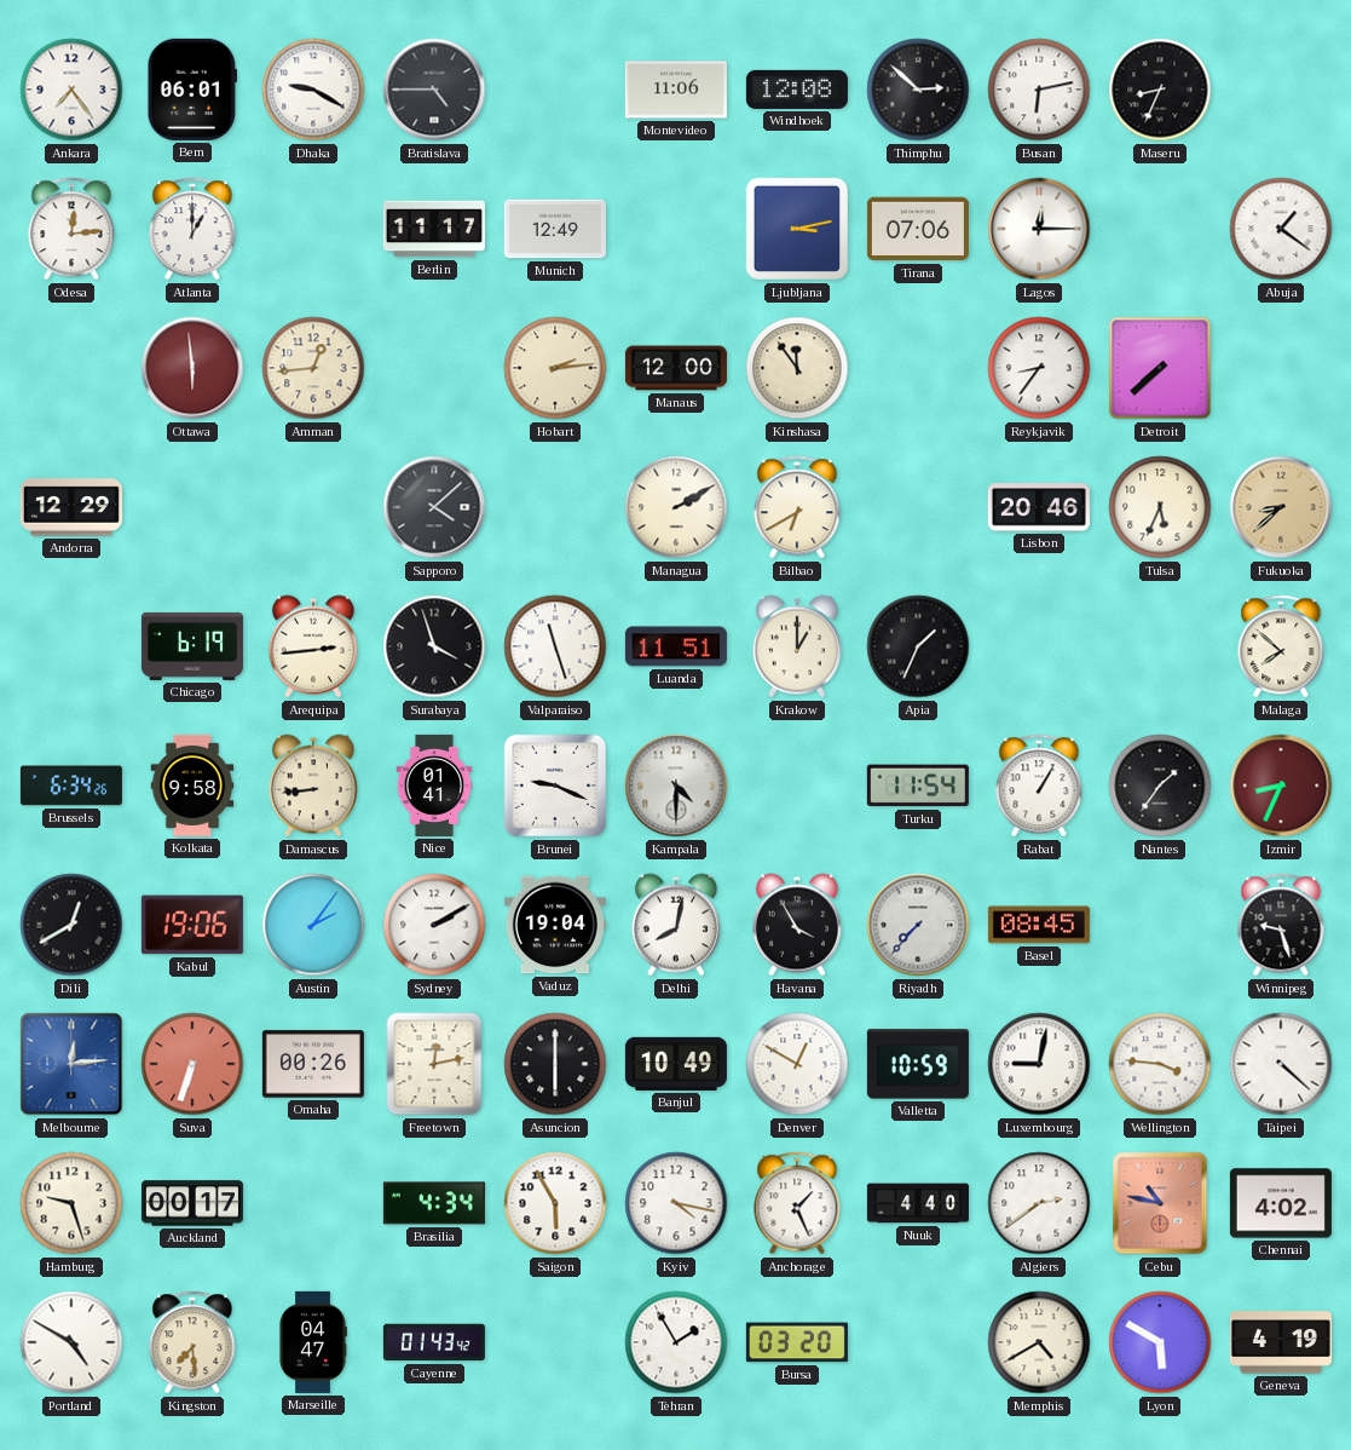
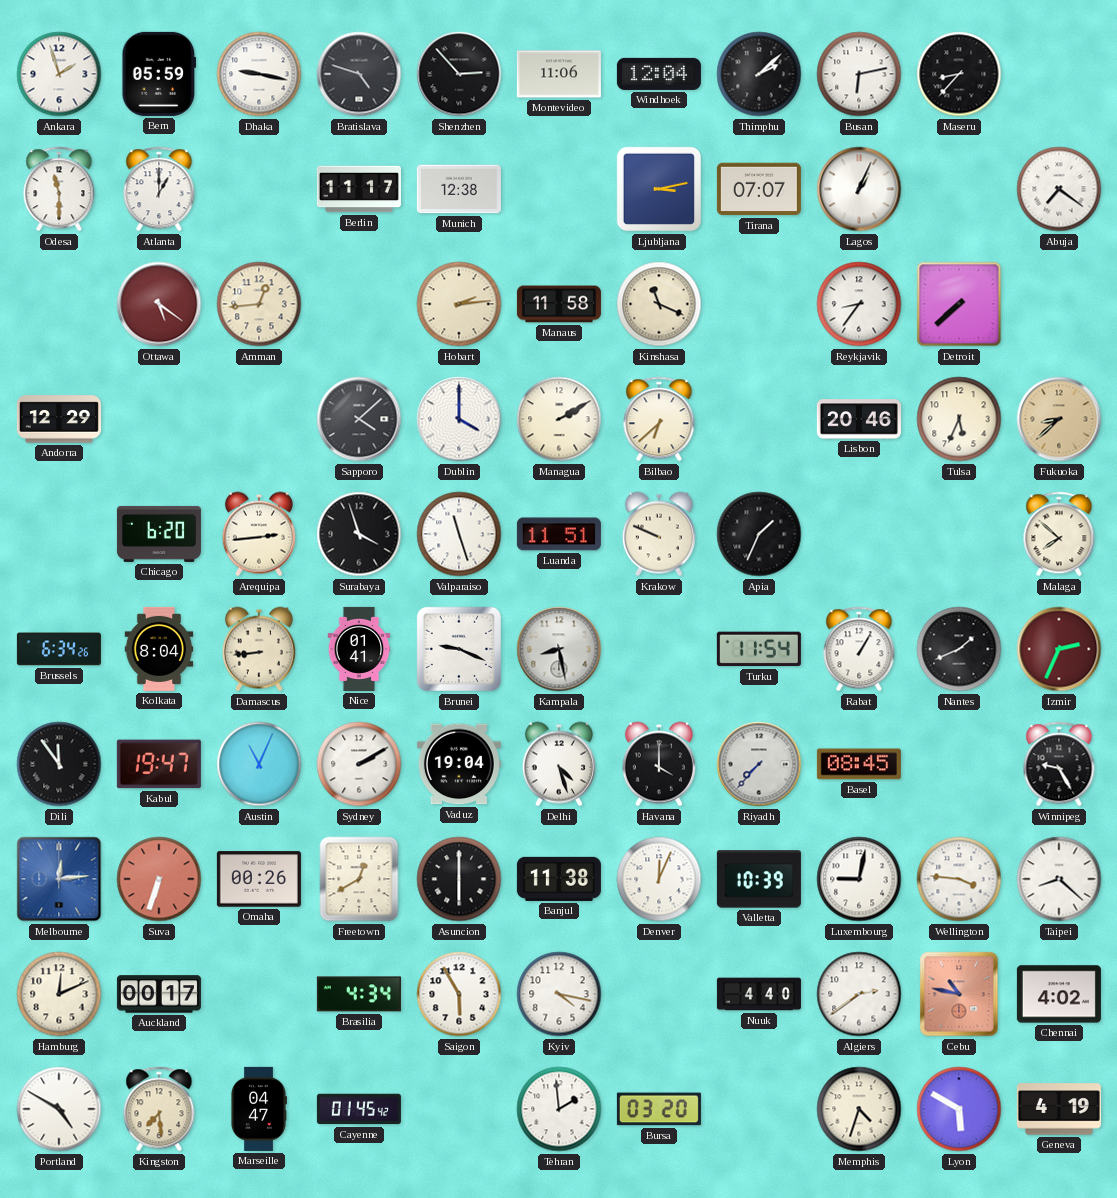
Ankara: 7:24 -> 1:57
Bern: 06:01 -> 05:59
Dhaka: 9:20 -> 9:17
Bratislava: 4:45 -> 4:48
Shenzhen: none -> 2:53
Windhoek: 12:08 -> 12:04
Thimphu: 2:52 -> 2:08
Maseru: 8:34 -> 8:37
Odesa: 12:14 -> 11:30
Munich: 12:49 -> 12:38
Tirana: 07:06 -> 07:07
Lagos: 12:15 -> 1:04
Abuja: 1:21 -> 7:21
Ottawa: 5:59 -> 5:21
Manaus: 12:00 -> 11:58
Kinshasa: 11:54 -> 11:19
Dublin: none -> 4:00
Bilbao: 6:40 -> 6:38
Chicago: 6:19 -> 6:20
Krakow: 1:00 -> 9:49
Kolkata: 9:58 -> 8:04
Kampala: 4:30 -> 8:28
Nantes: 1:36 -> 1:41
Izmir: 8:34 -> 2:34
Dili: 12:40 -> 11:54
Kabul: 19:06 -> 19:47
Austin: 2:06 -> 11:04
Delhi: 8:02 -> 4:27
Havana: 3:55 -> 4:00
Winnipeg: 9:27 -> 9:25
Freetown: 12:13 -> 12:40
Banjul: 10:49 -> 11:38
Denver: 12:50 -> 12:04
Valletta: 10:59 -> 10:39
Taipei: 4:22 -> 8:22
Hamburg: 9:27 -> 12:11
Anchorage: 1:26 -> none
Cayenne: 01:43 -> 01:45
Tehran: 1:55 -> 1:59
Memphis: 4:40 -> 4:33
